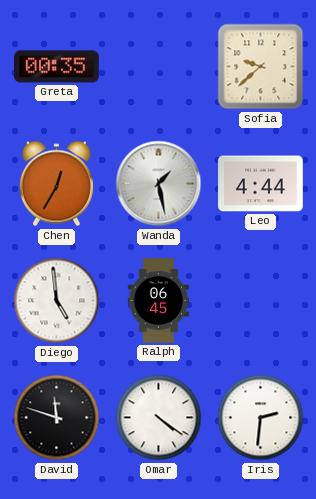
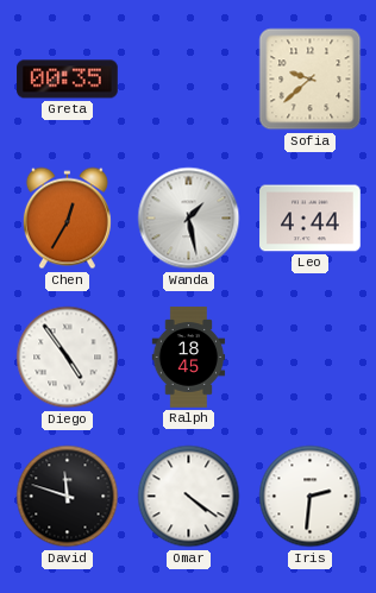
Diego: 4:59 -> 4:54
Ralph: 06:45 -> 18:45
